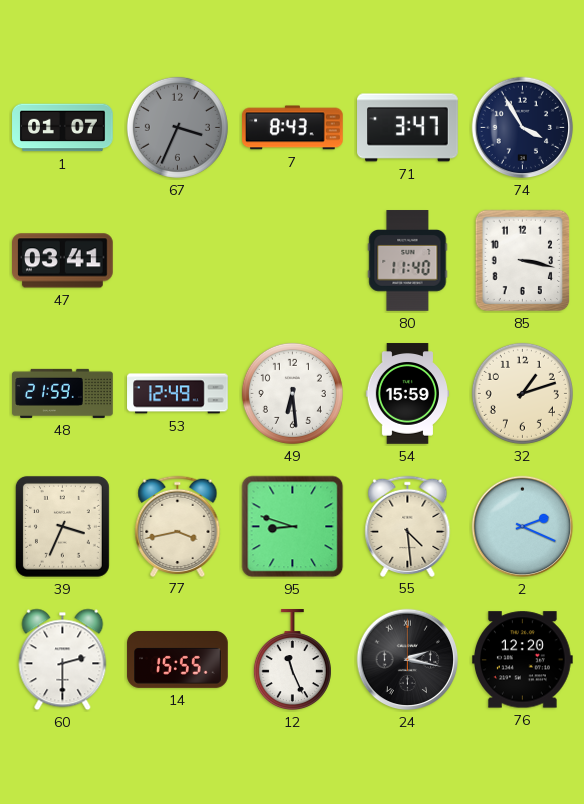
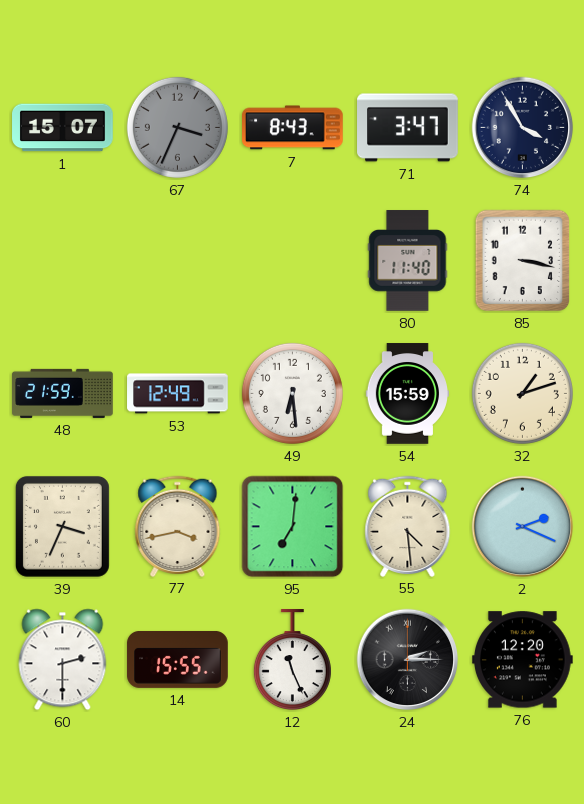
1: 01:07 -> 15:07
47: 03:41 -> none
95: 8:48 -> 7:01
24: 2:17 -> 2:15
